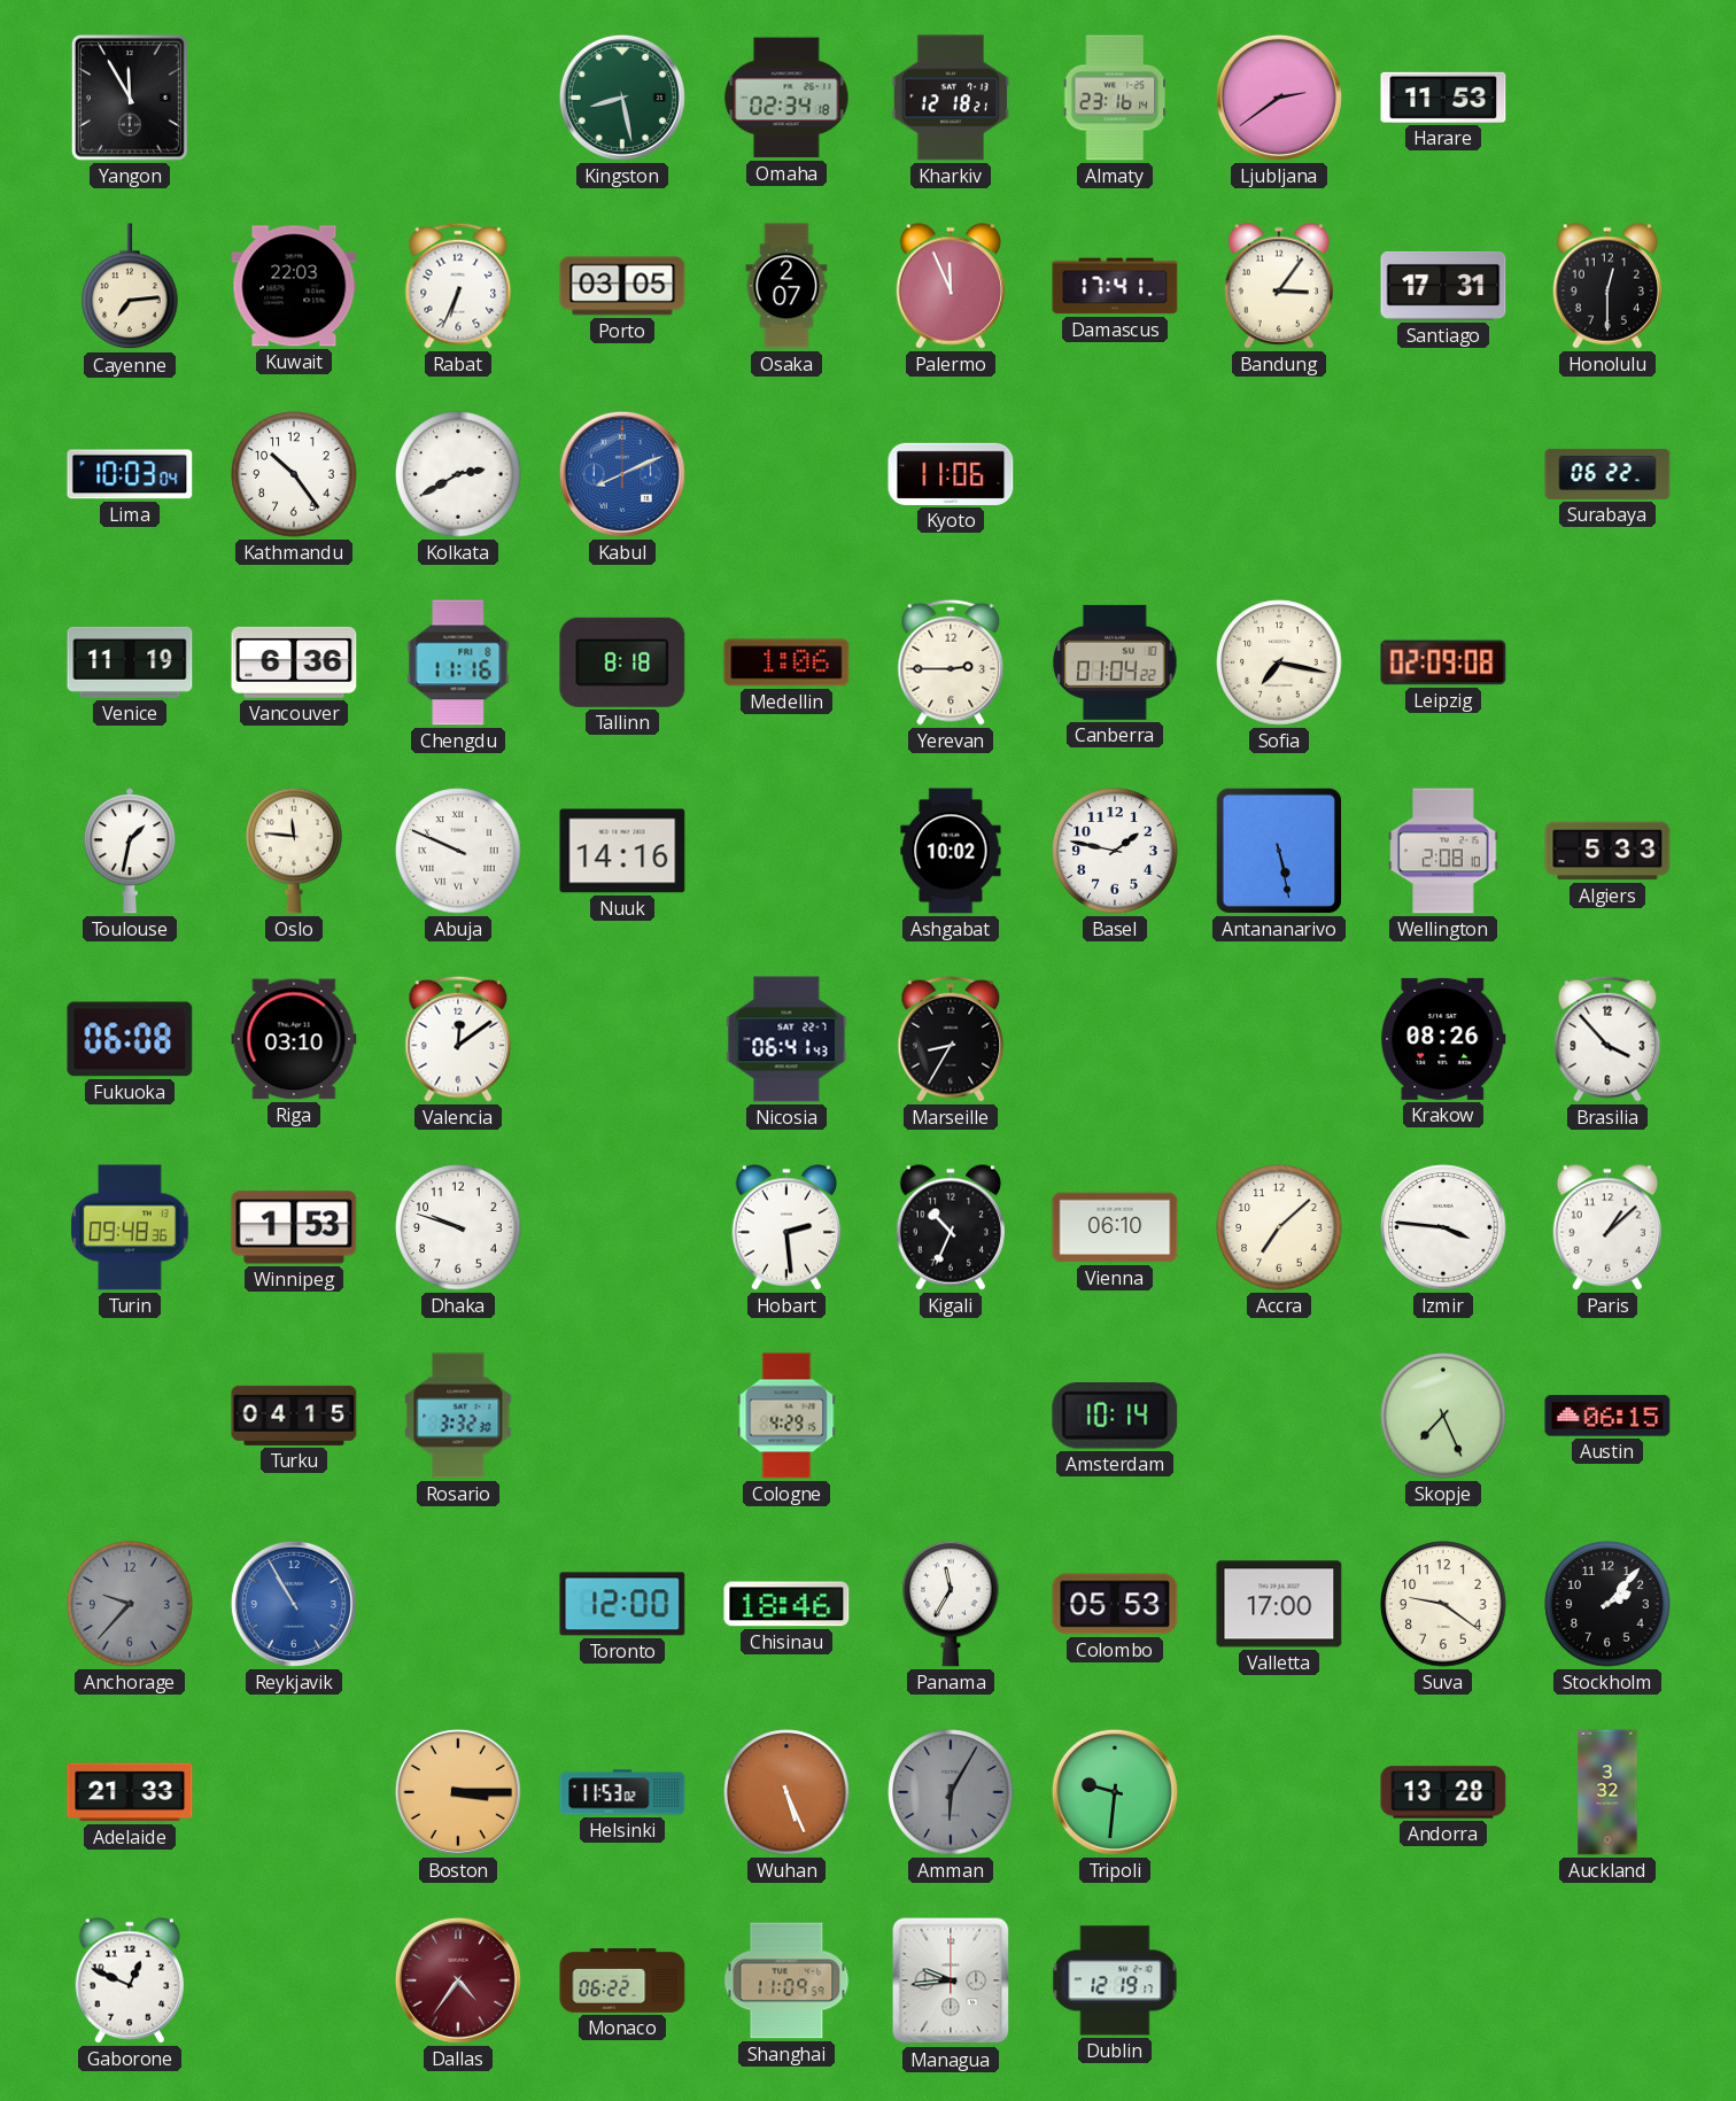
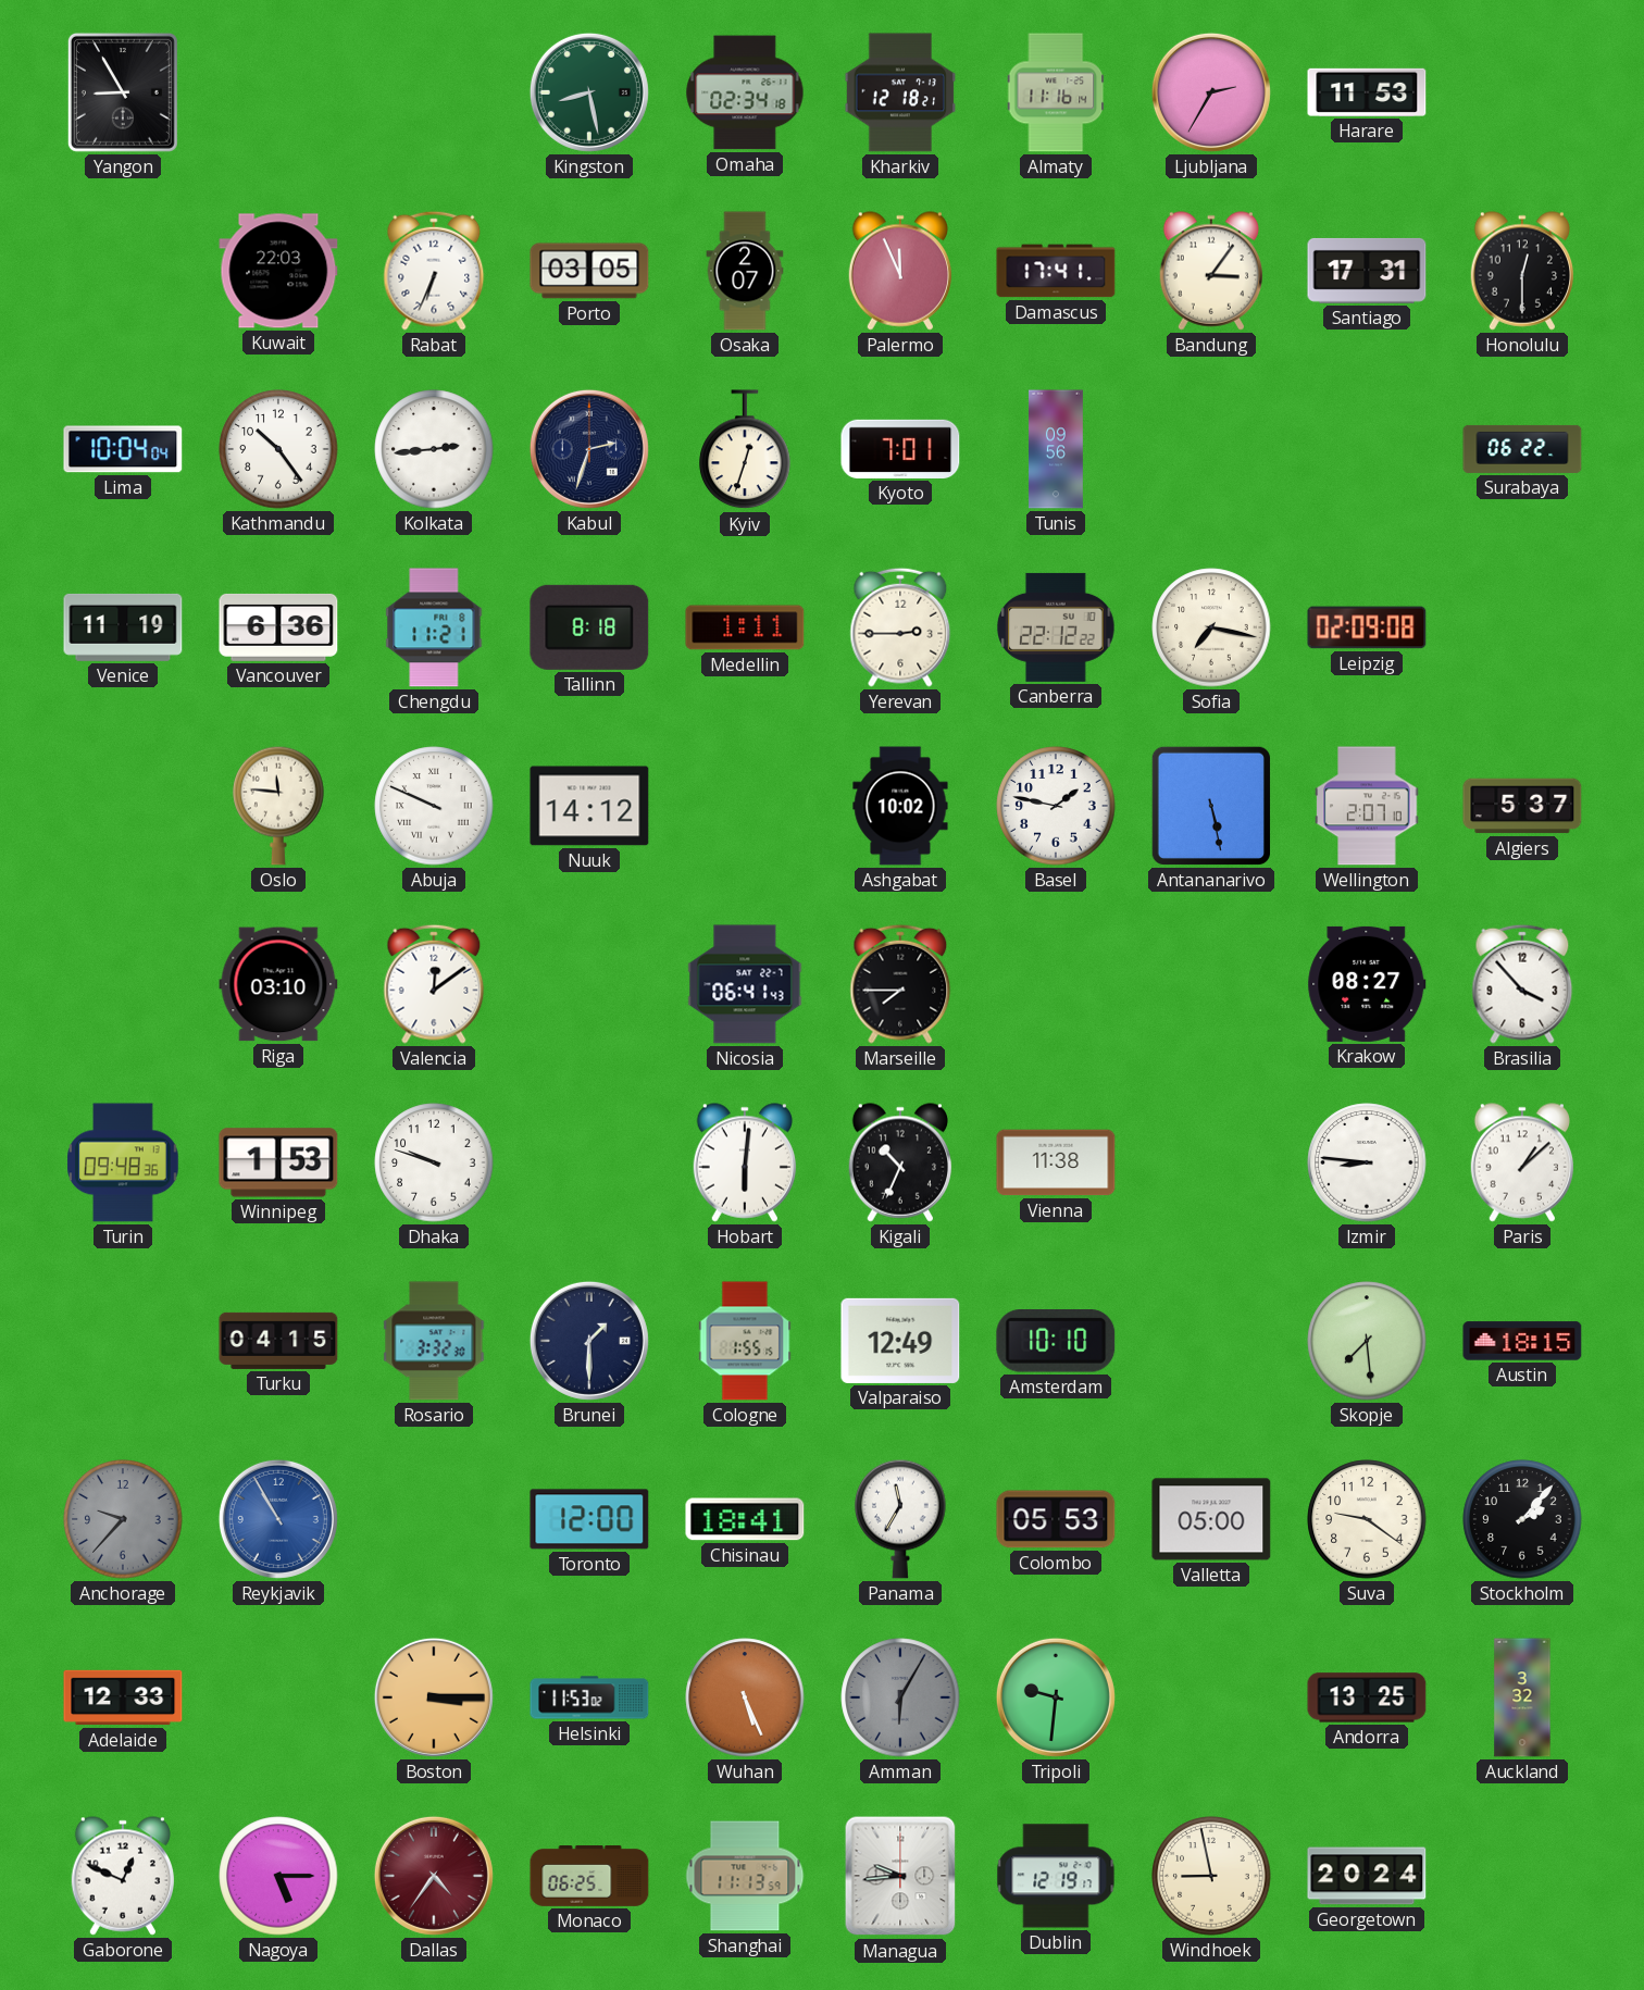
Yangon: 11:55 -> 8:55
Almaty: 23:16 -> 11:16
Ljubljana: 2:39 -> 2:35
Cayenne: 7:14 -> none
Lima: 10:03 -> 10:04
Kolkata: 2:40 -> 2:44
Kabul: 8:11 -> 2:33
Kabul dial: blue -> navy
Kyiv: none -> 12:33
Kyoto: 11:06 -> 7:01
Tunis: none -> 09:56
Chengdu: 11:16 -> 11:21
Medellin: 1:06 -> 1:11
Canberra: 01:04 -> 22:12
Toulouse: 1:32 -> none
Nuuk: 14:16 -> 14:12
Wellington: 2:08 -> 2:07
Algiers: 5:33 -> 5:37
Fukuoka: 06:08 -> none
Marseille: 8:35 -> 7:45
Krakow: 08:26 -> 08:27
Hobart: 2:29 -> 6:01
Vienna: 06:10 -> 11:38
Accra: 7:08 -> none
Izmir: 3:46 -> 8:46
Brunei: none -> 1:30
Cologne: 4:29 -> 1:55
Valparaiso: none -> 12:49
Amsterdam: 10:14 -> 10:10
Skopje: 7:26 -> 7:29
Austin: 06:15 -> 18:15
Chisinau: 18:46 -> 18:41
Valletta: 17:00 -> 05:00
Adelaide: 21:33 -> 12:33
Andorra: 13:28 -> 13:25
Nagoya: none -> 5:15
Monaco: 06:22 -> 06:25
Shanghai: 11:09 -> 11:13
Windhoek: none -> 8:58
Georgetown: none -> 20:24
